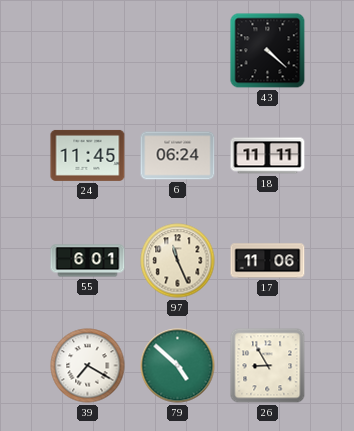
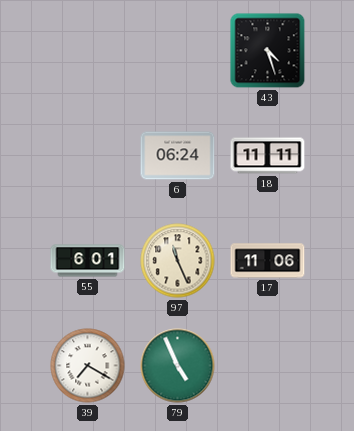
43: 4:22 -> 4:27
24: 11:45 -> none
79: 4:52 -> 4:56
26: 8:55 -> none
